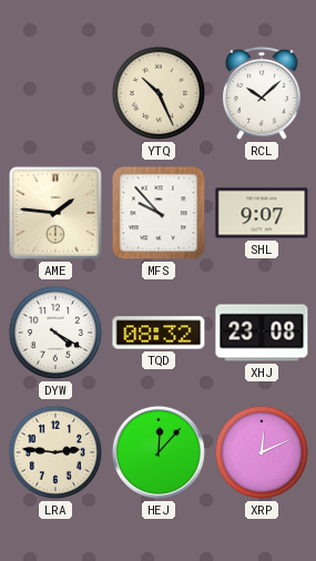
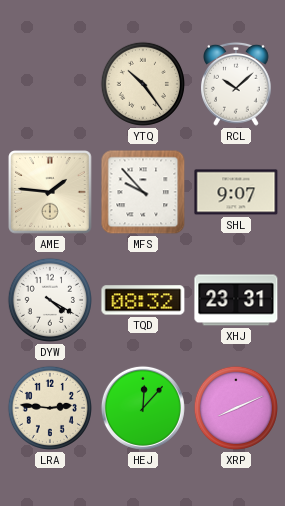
YTQ: 10:26 -> 10:24
XHJ: 23:08 -> 23:31
XRP: 12:11 -> 8:11
